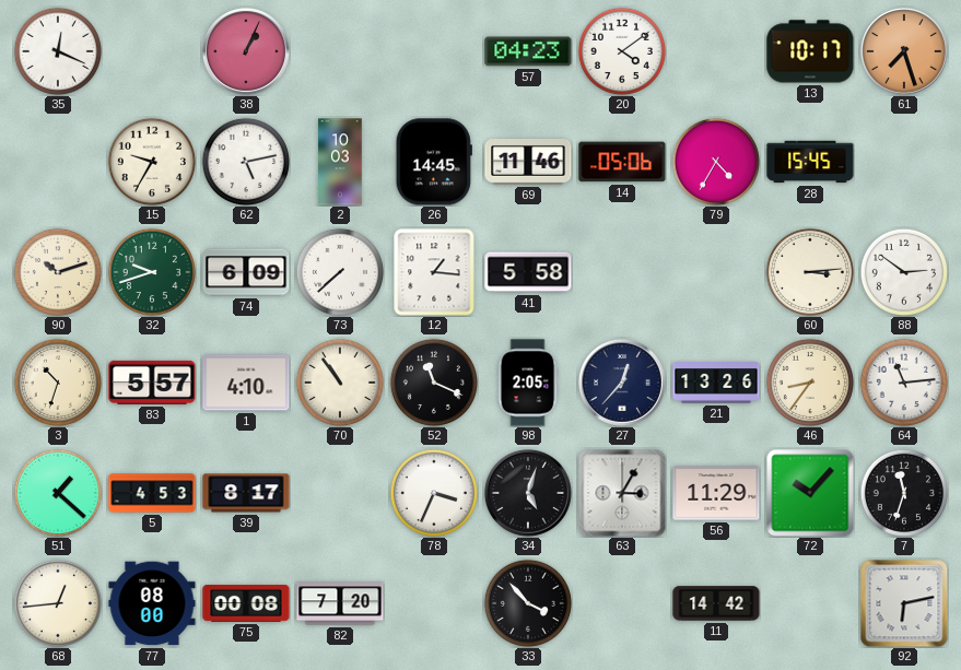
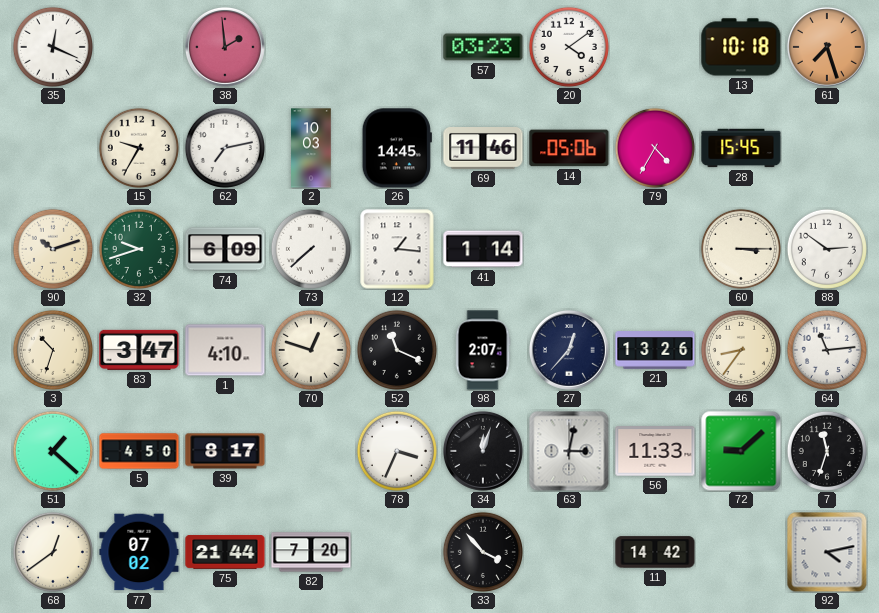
38: 1:04 -> 1:59
57: 04:23 -> 03:23
13: 10:17 -> 10:18
62: 5:13 -> 7:13
41: 5:58 -> 1:14
60: 3:14 -> 3:15
83: 5:57 -> 3:47
70: 10:54 -> 12:48
98: 2:05 -> 2:07
5: 4:53 -> 4:50
34: 5:03 -> 12:03
63: 3:05 -> 3:02
56: 11:29 -> 11:33
72: 10:07 -> 9:08
68: 12:44 -> 12:39
77: 08:00 -> 07:02
75: 00:08 -> 21:44
92: 6:13 -> 4:13
